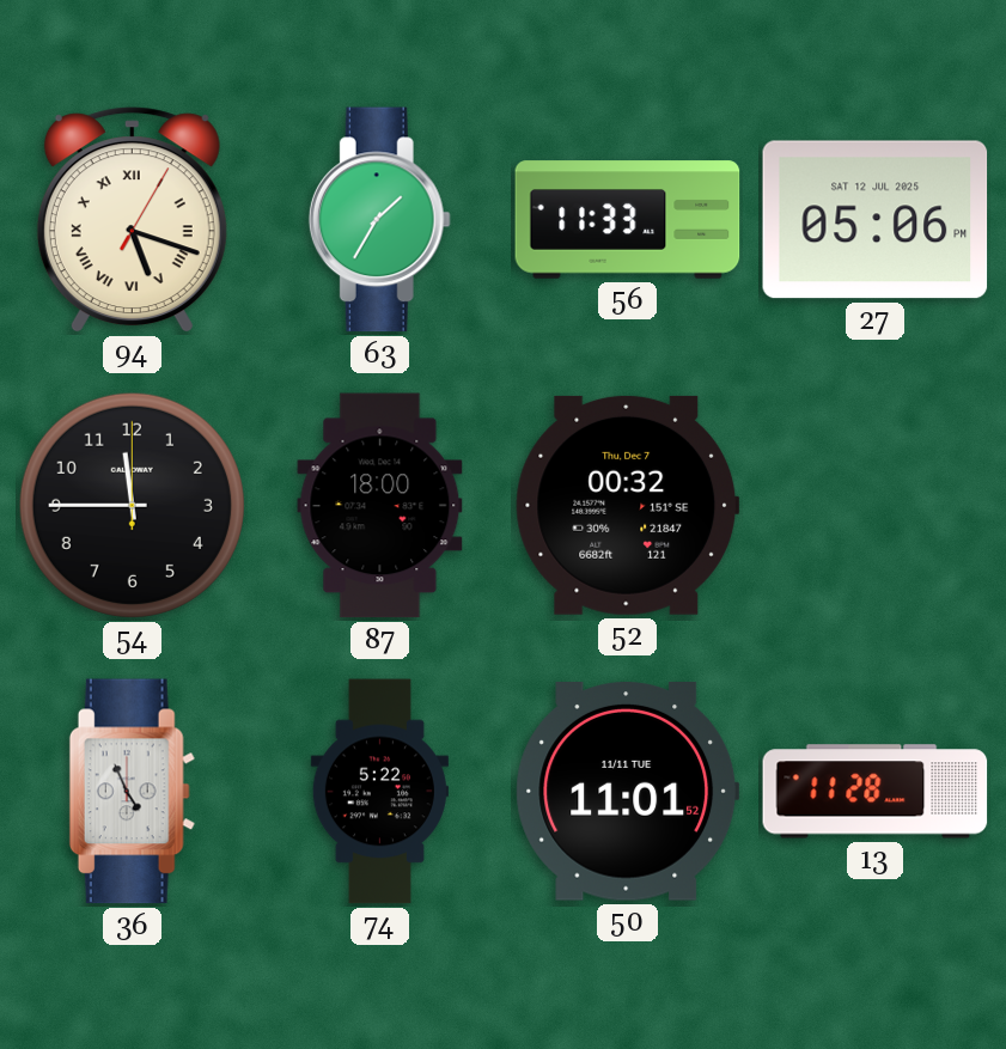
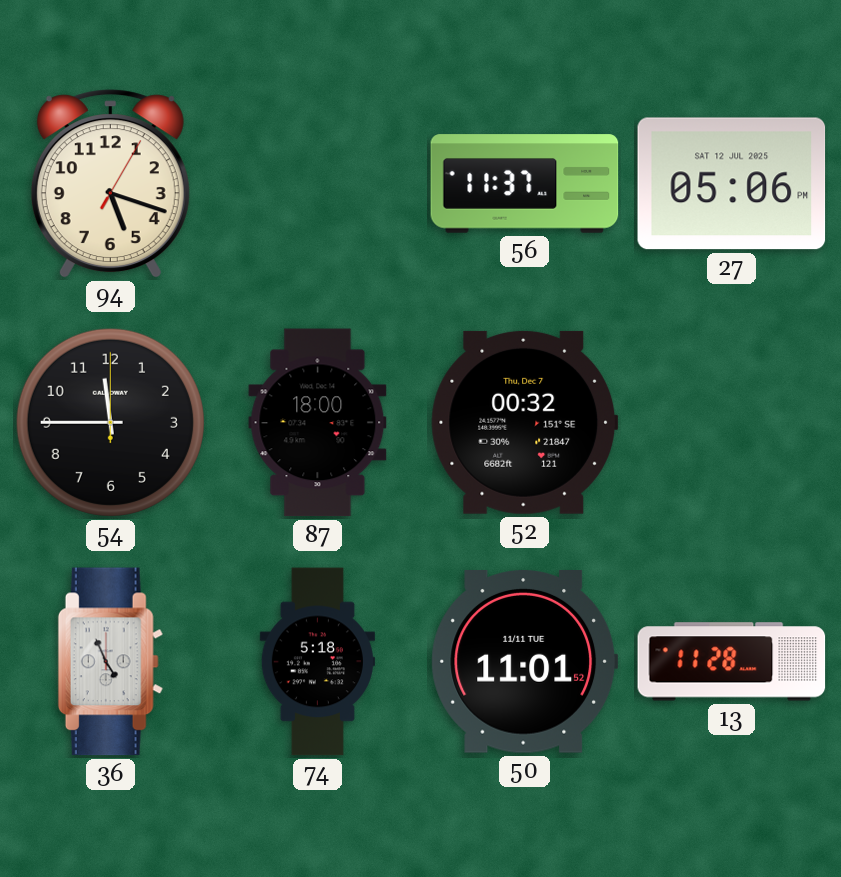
94 numerals: Roman -> Arabic
63: 1:35 -> none
56: 11:33 -> 11:37
74: 5:22 -> 5:18
